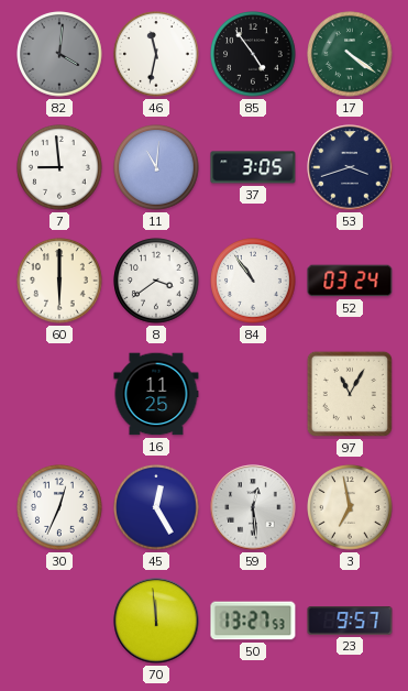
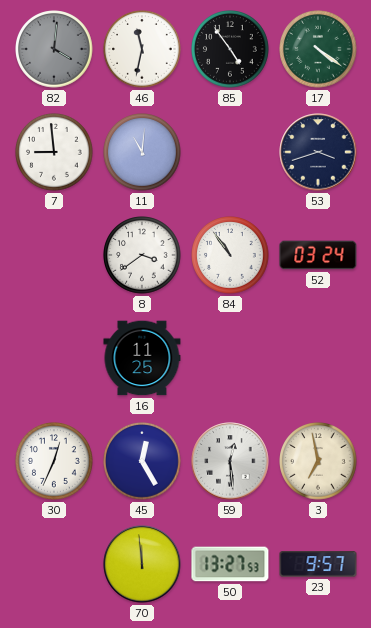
37: 3:05 -> none
60: 6:00 -> none
97: 11:05 -> none
